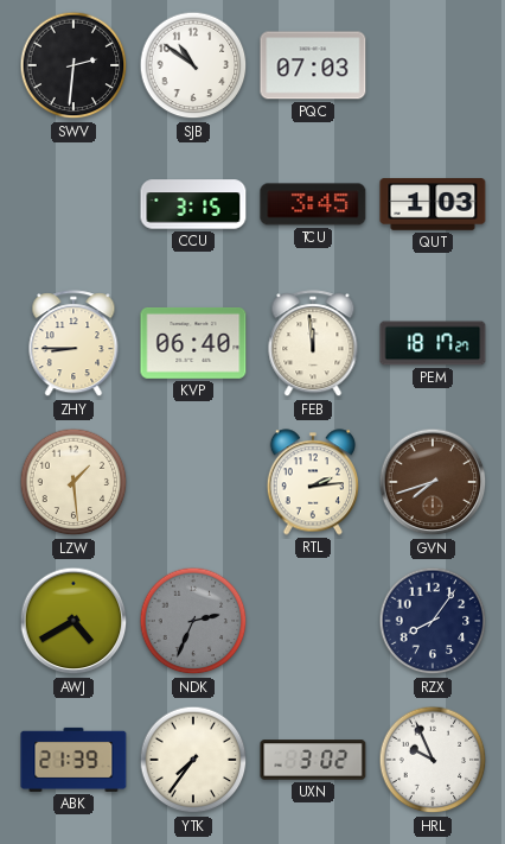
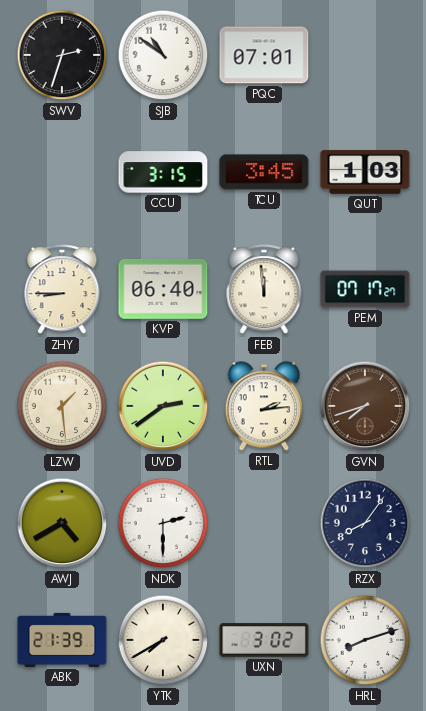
SWV: 2:31 -> 2:33
PQC: 07:03 -> 07:01
PEM: 18:17 -> 07:17
UVD: none -> 2:39
NDK: 2:34 -> 2:30
NDK dial: grey -> white
YTK: 7:36 -> 7:40
HRL: 9:56 -> 8:12
